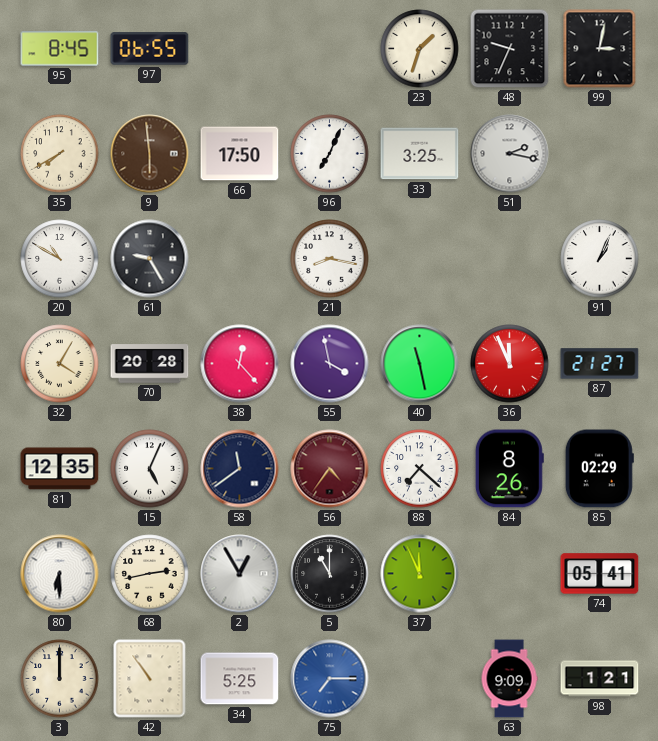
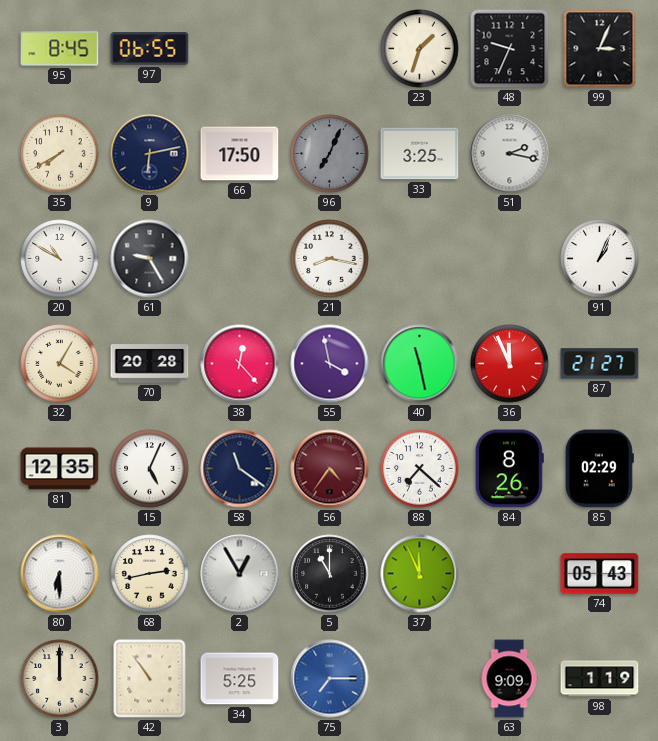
99: 3:02 -> 3:04
9: 5:59 -> 6:13
9 dial: brown -> navy
96 dial: white -> grey
58: 11:39 -> 11:21
74: 05:41 -> 05:43
98: 1:21 -> 1:19
